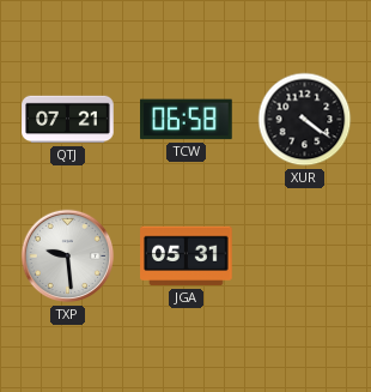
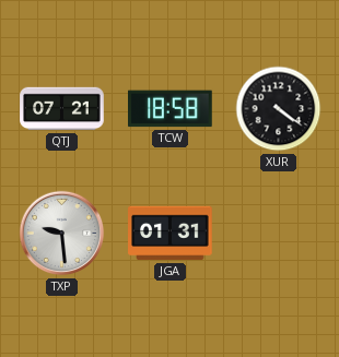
TCW: 06:58 -> 18:58
JGA: 05:31 -> 01:31
